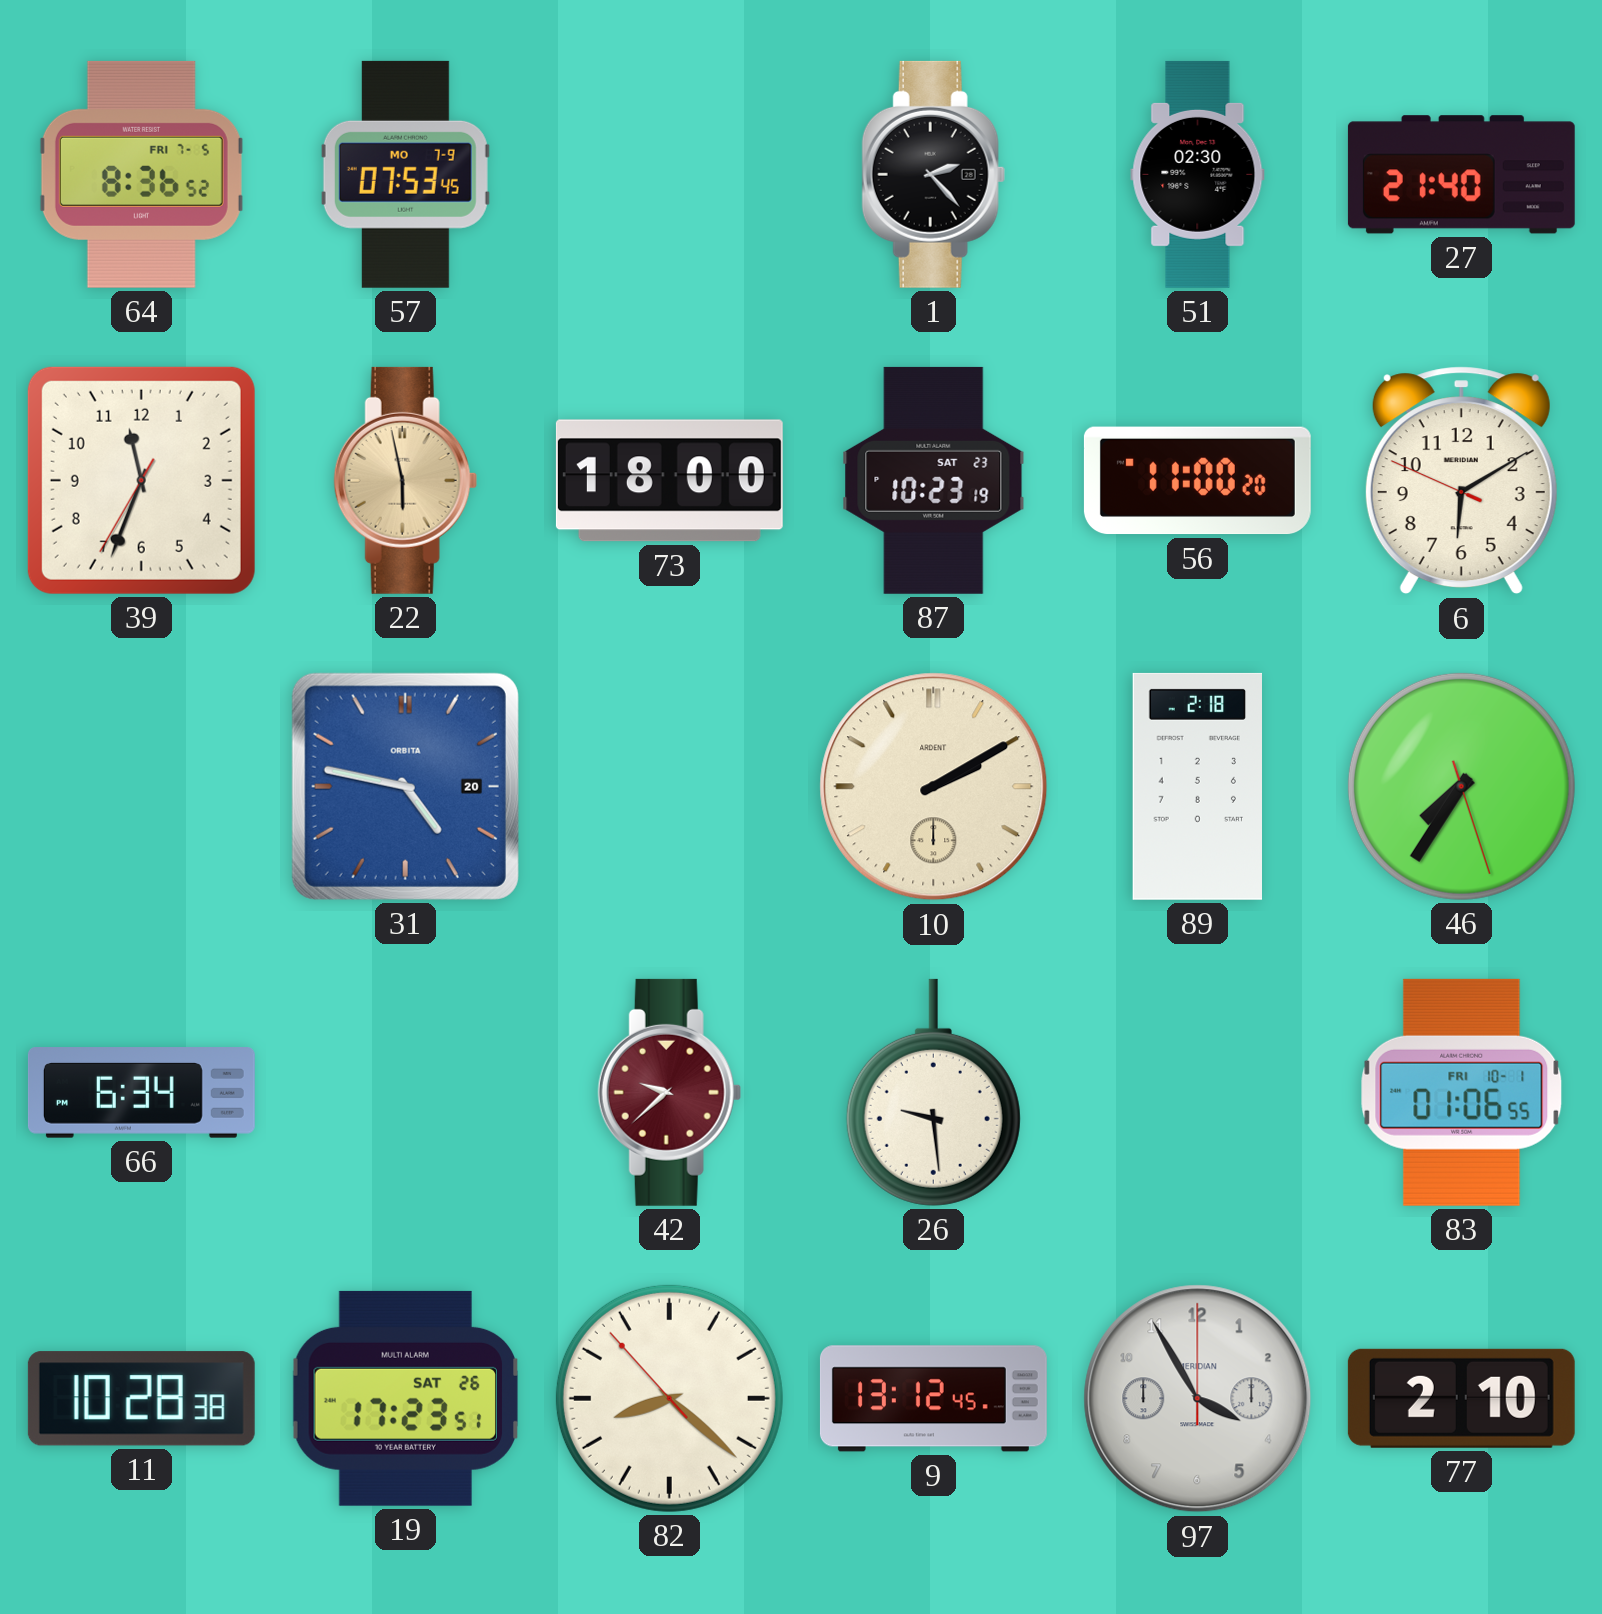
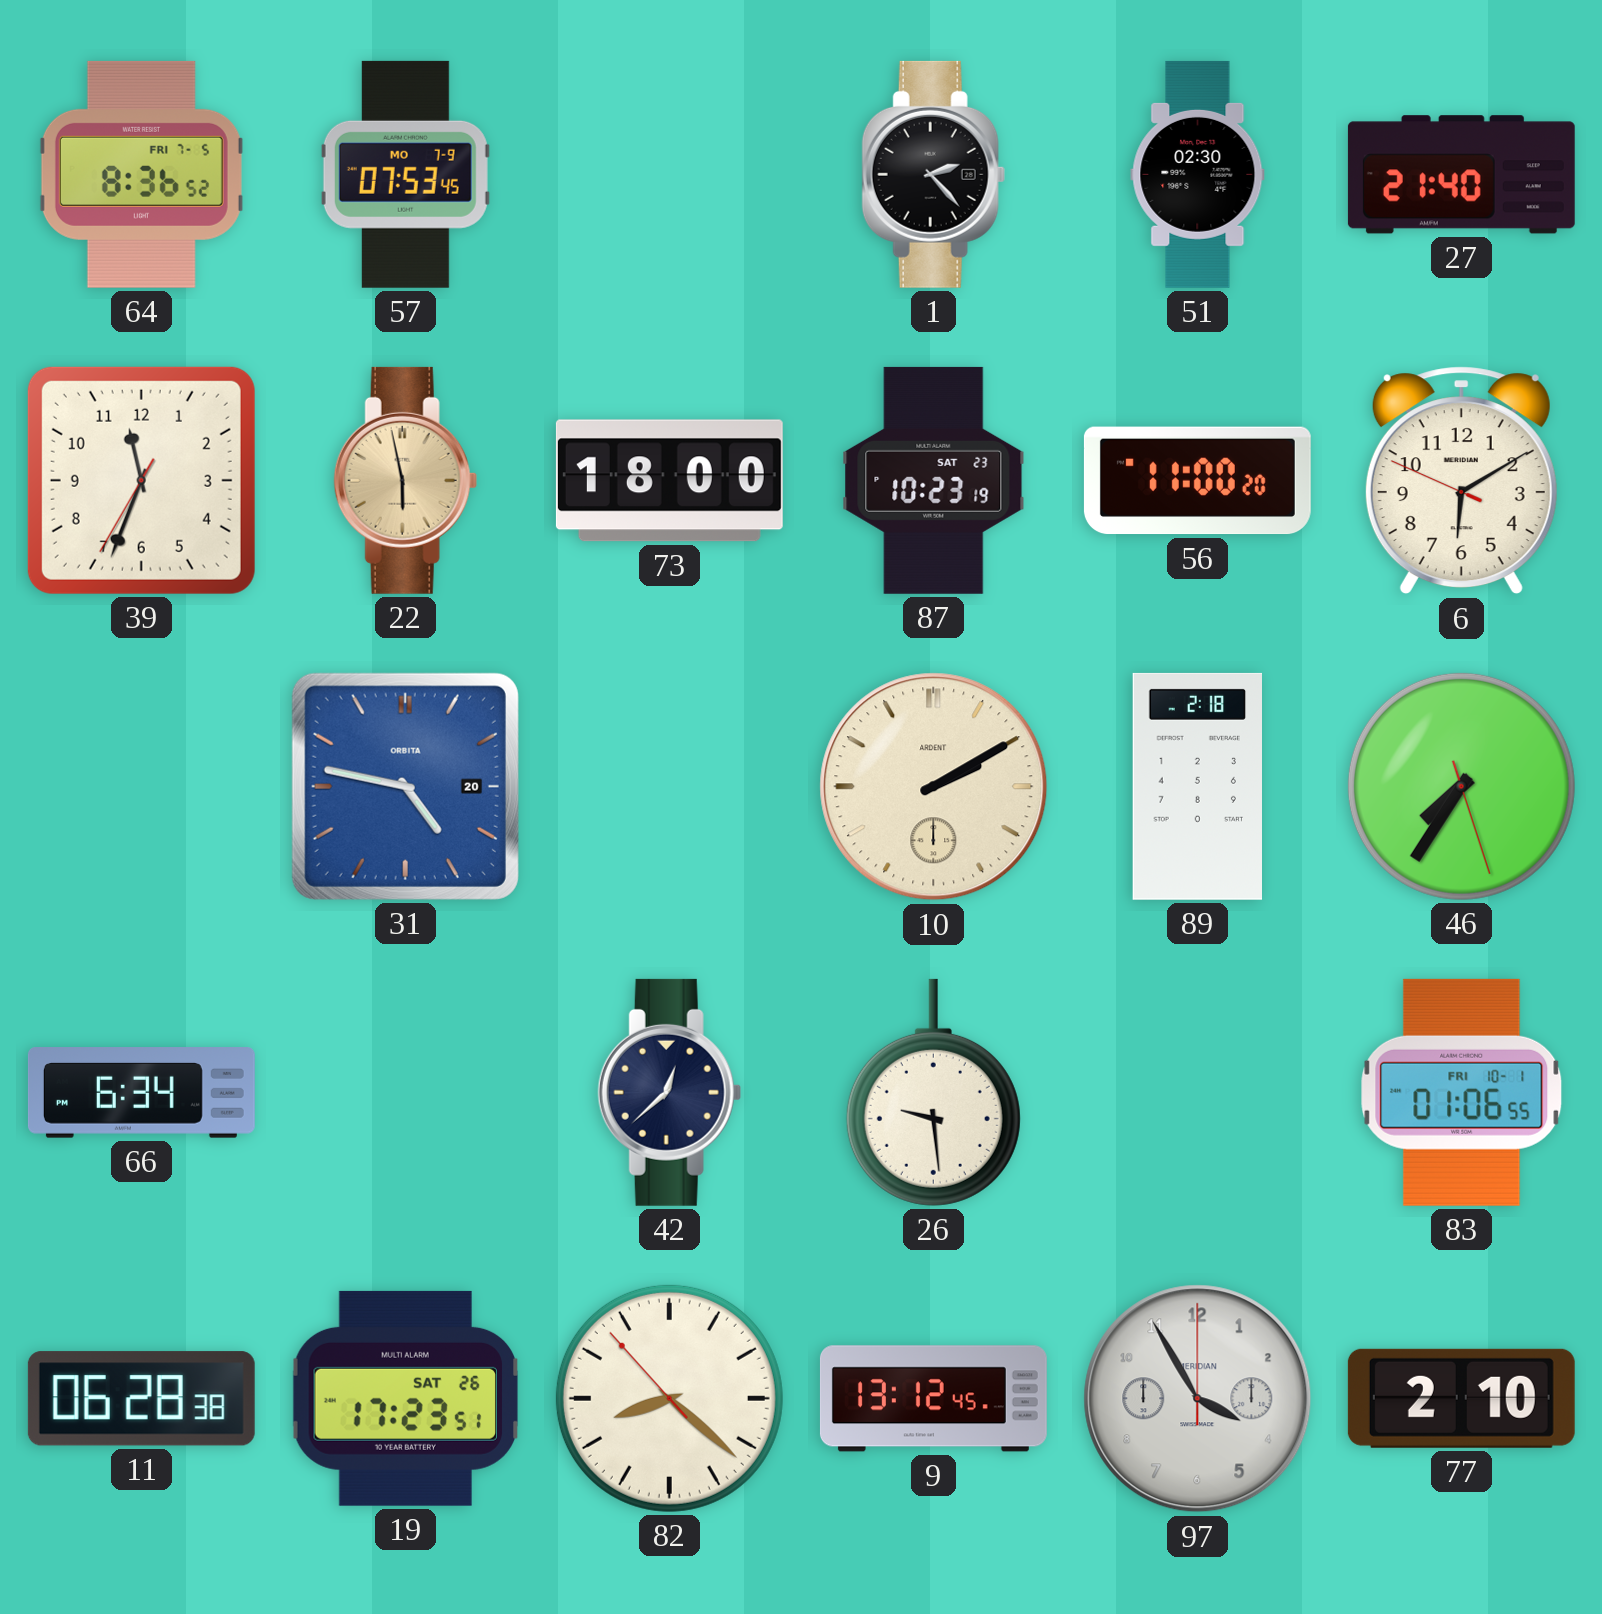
42: 9:38 -> 12:38
42 dial: burgundy -> navy
11: 10:28 -> 06:28
